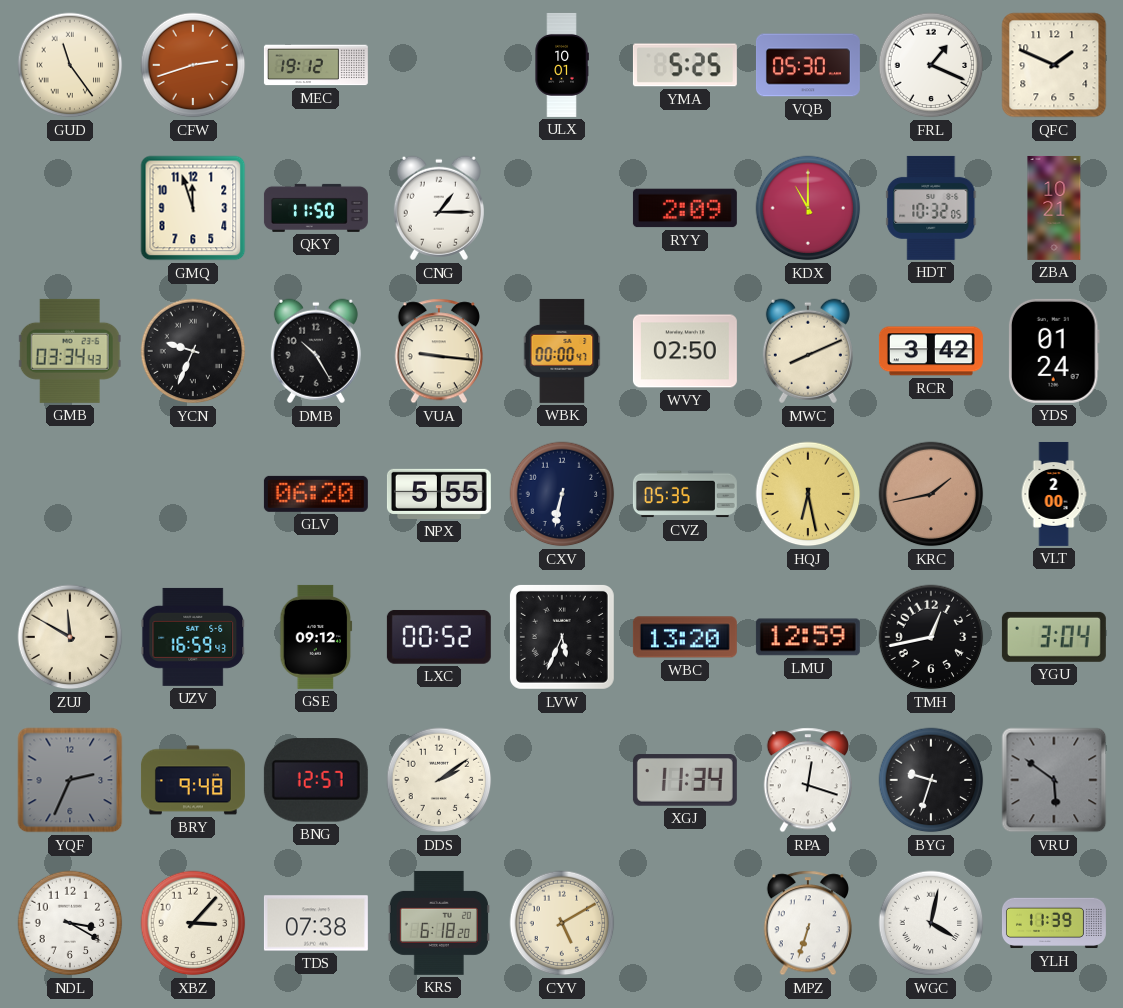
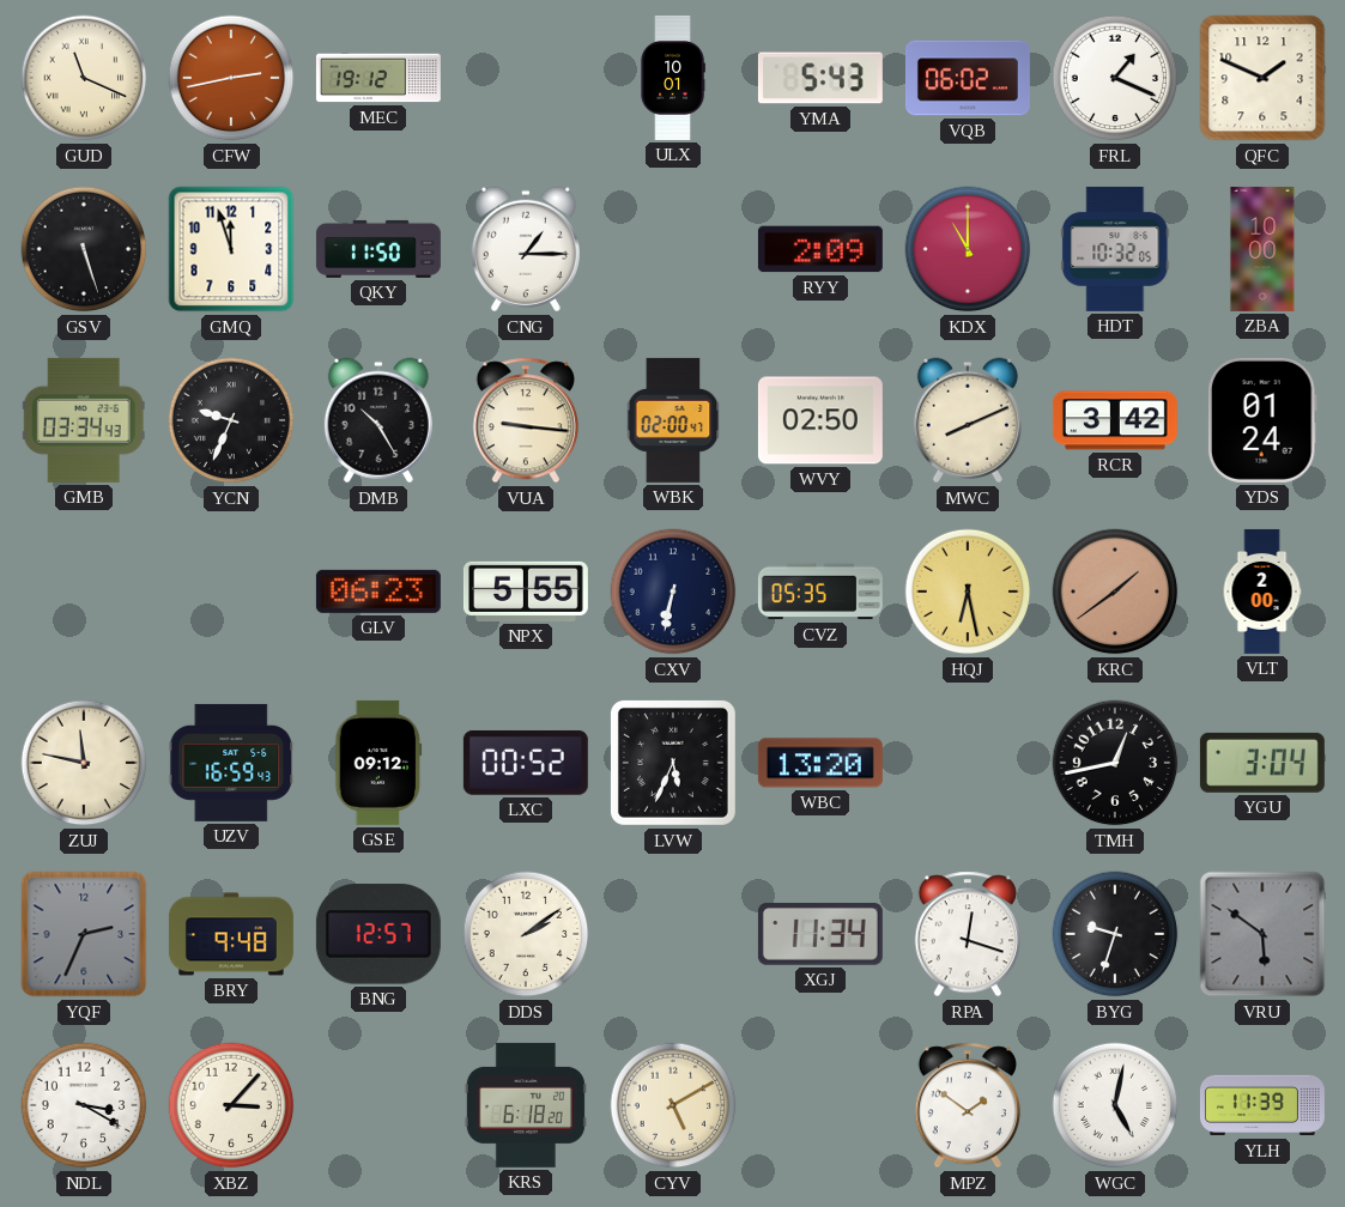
GUD: 11:24 -> 11:19
CFW: 2:42 -> 2:43
YMA: 5:25 -> 5:43
VQB: 05:30 -> 06:02
GSV: none -> 5:27
ZBA: 10:21 -> 10:00
WBK: 00:00 -> 02:00
GLV: 06:20 -> 06:23
KRC: 1:43 -> 1:39
ZUJ: 11:50 -> 11:47
LMU: 12:59 -> none
TDS: 07:38 -> none
MPZ: 6:33 -> 1:51
WGC: 4:02 -> 5:02
